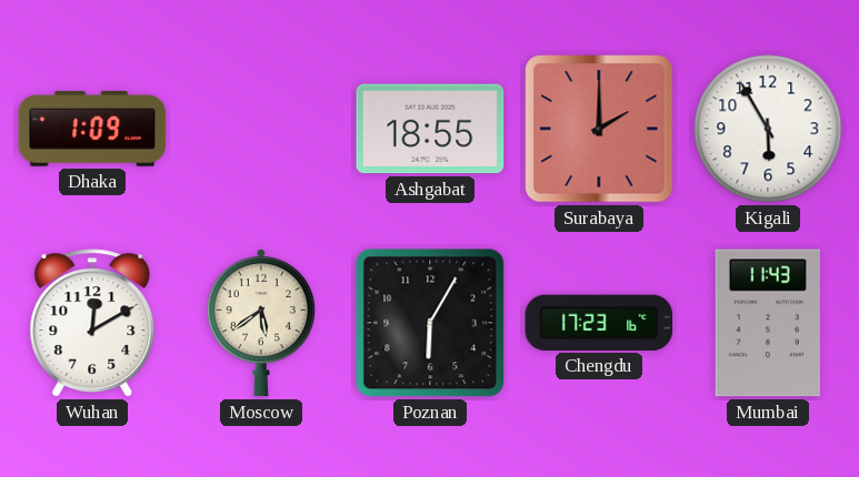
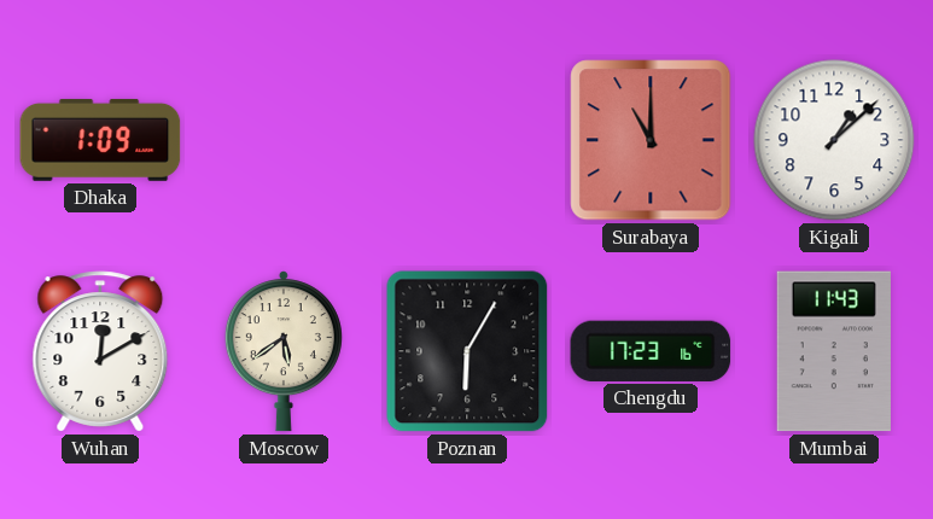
Ashgabat: 18:55 -> none
Surabaya: 2:00 -> 11:00
Kigali: 5:55 -> 1:08
